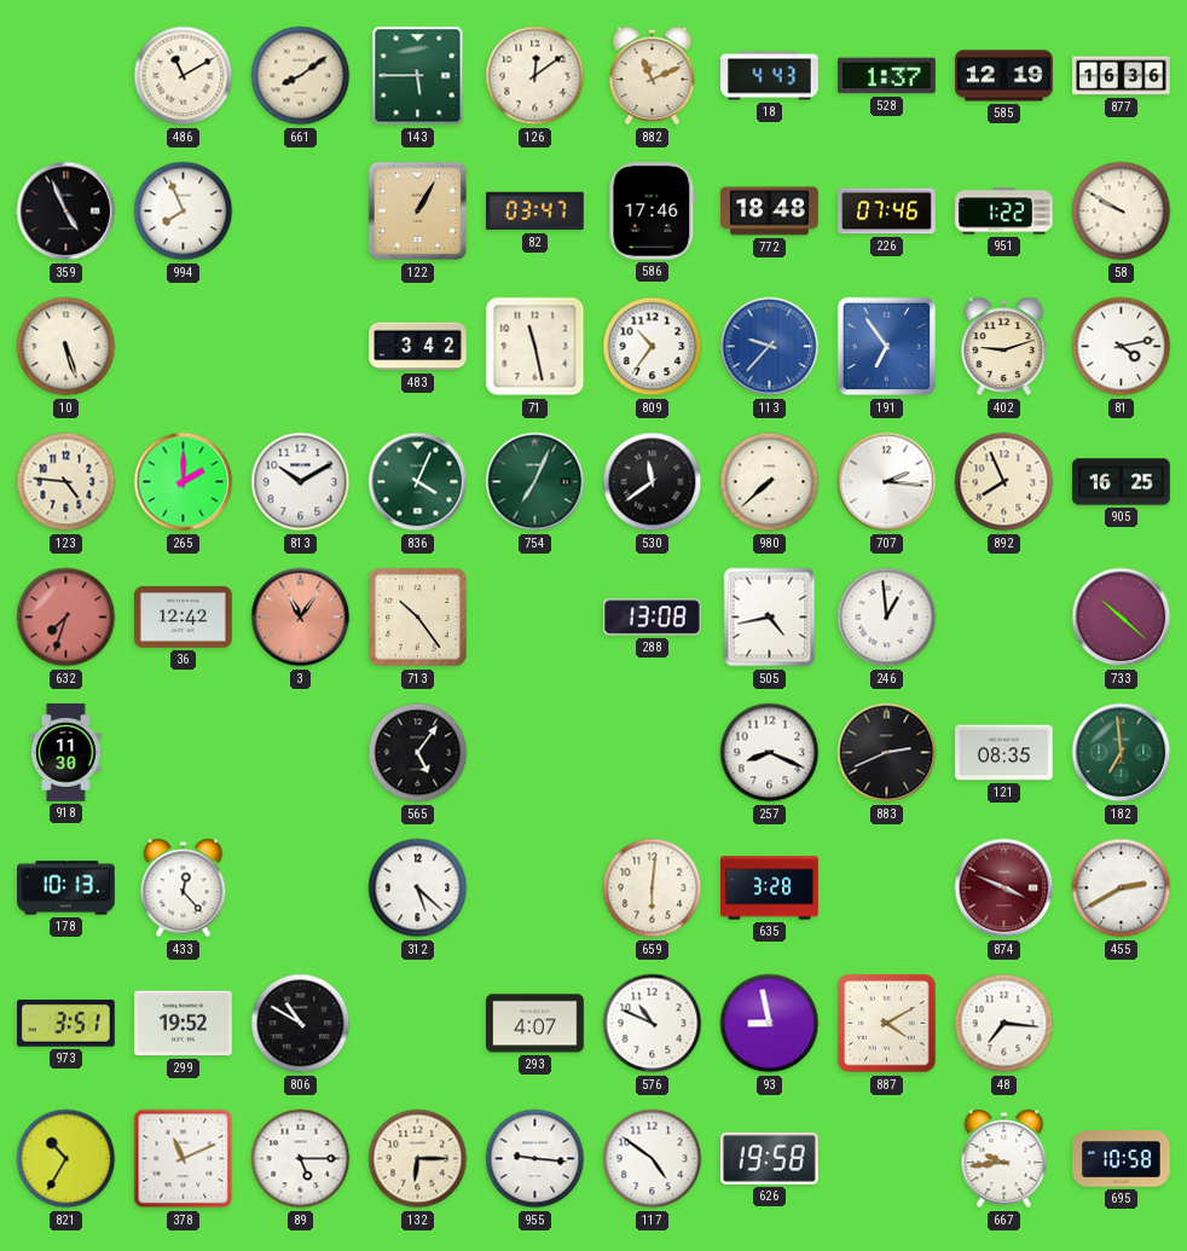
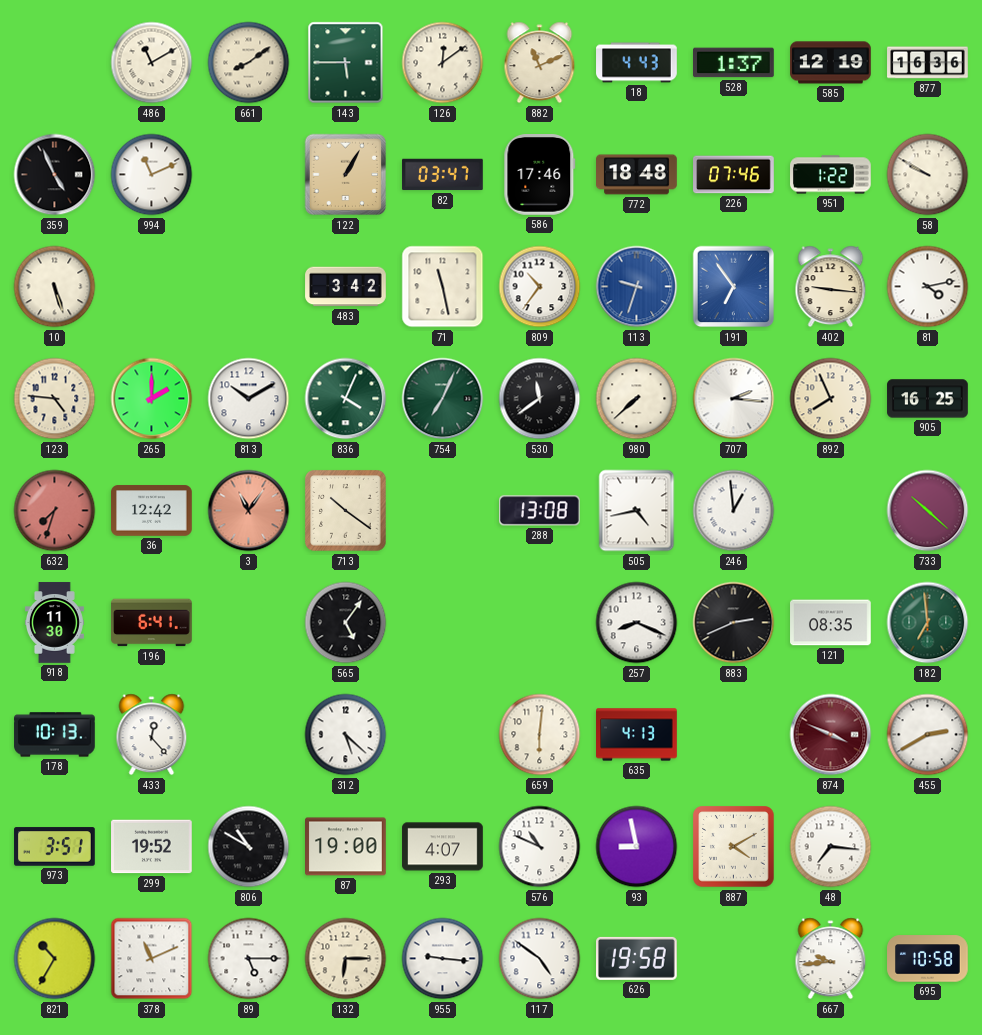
994: 7:56 -> 11:11
113: 9:37 -> 9:33
402: 9:12 -> 9:16
713: 10:24 -> 10:21
196: none -> 6:41
635: 3:28 -> 4:13
87: none -> 19:00
